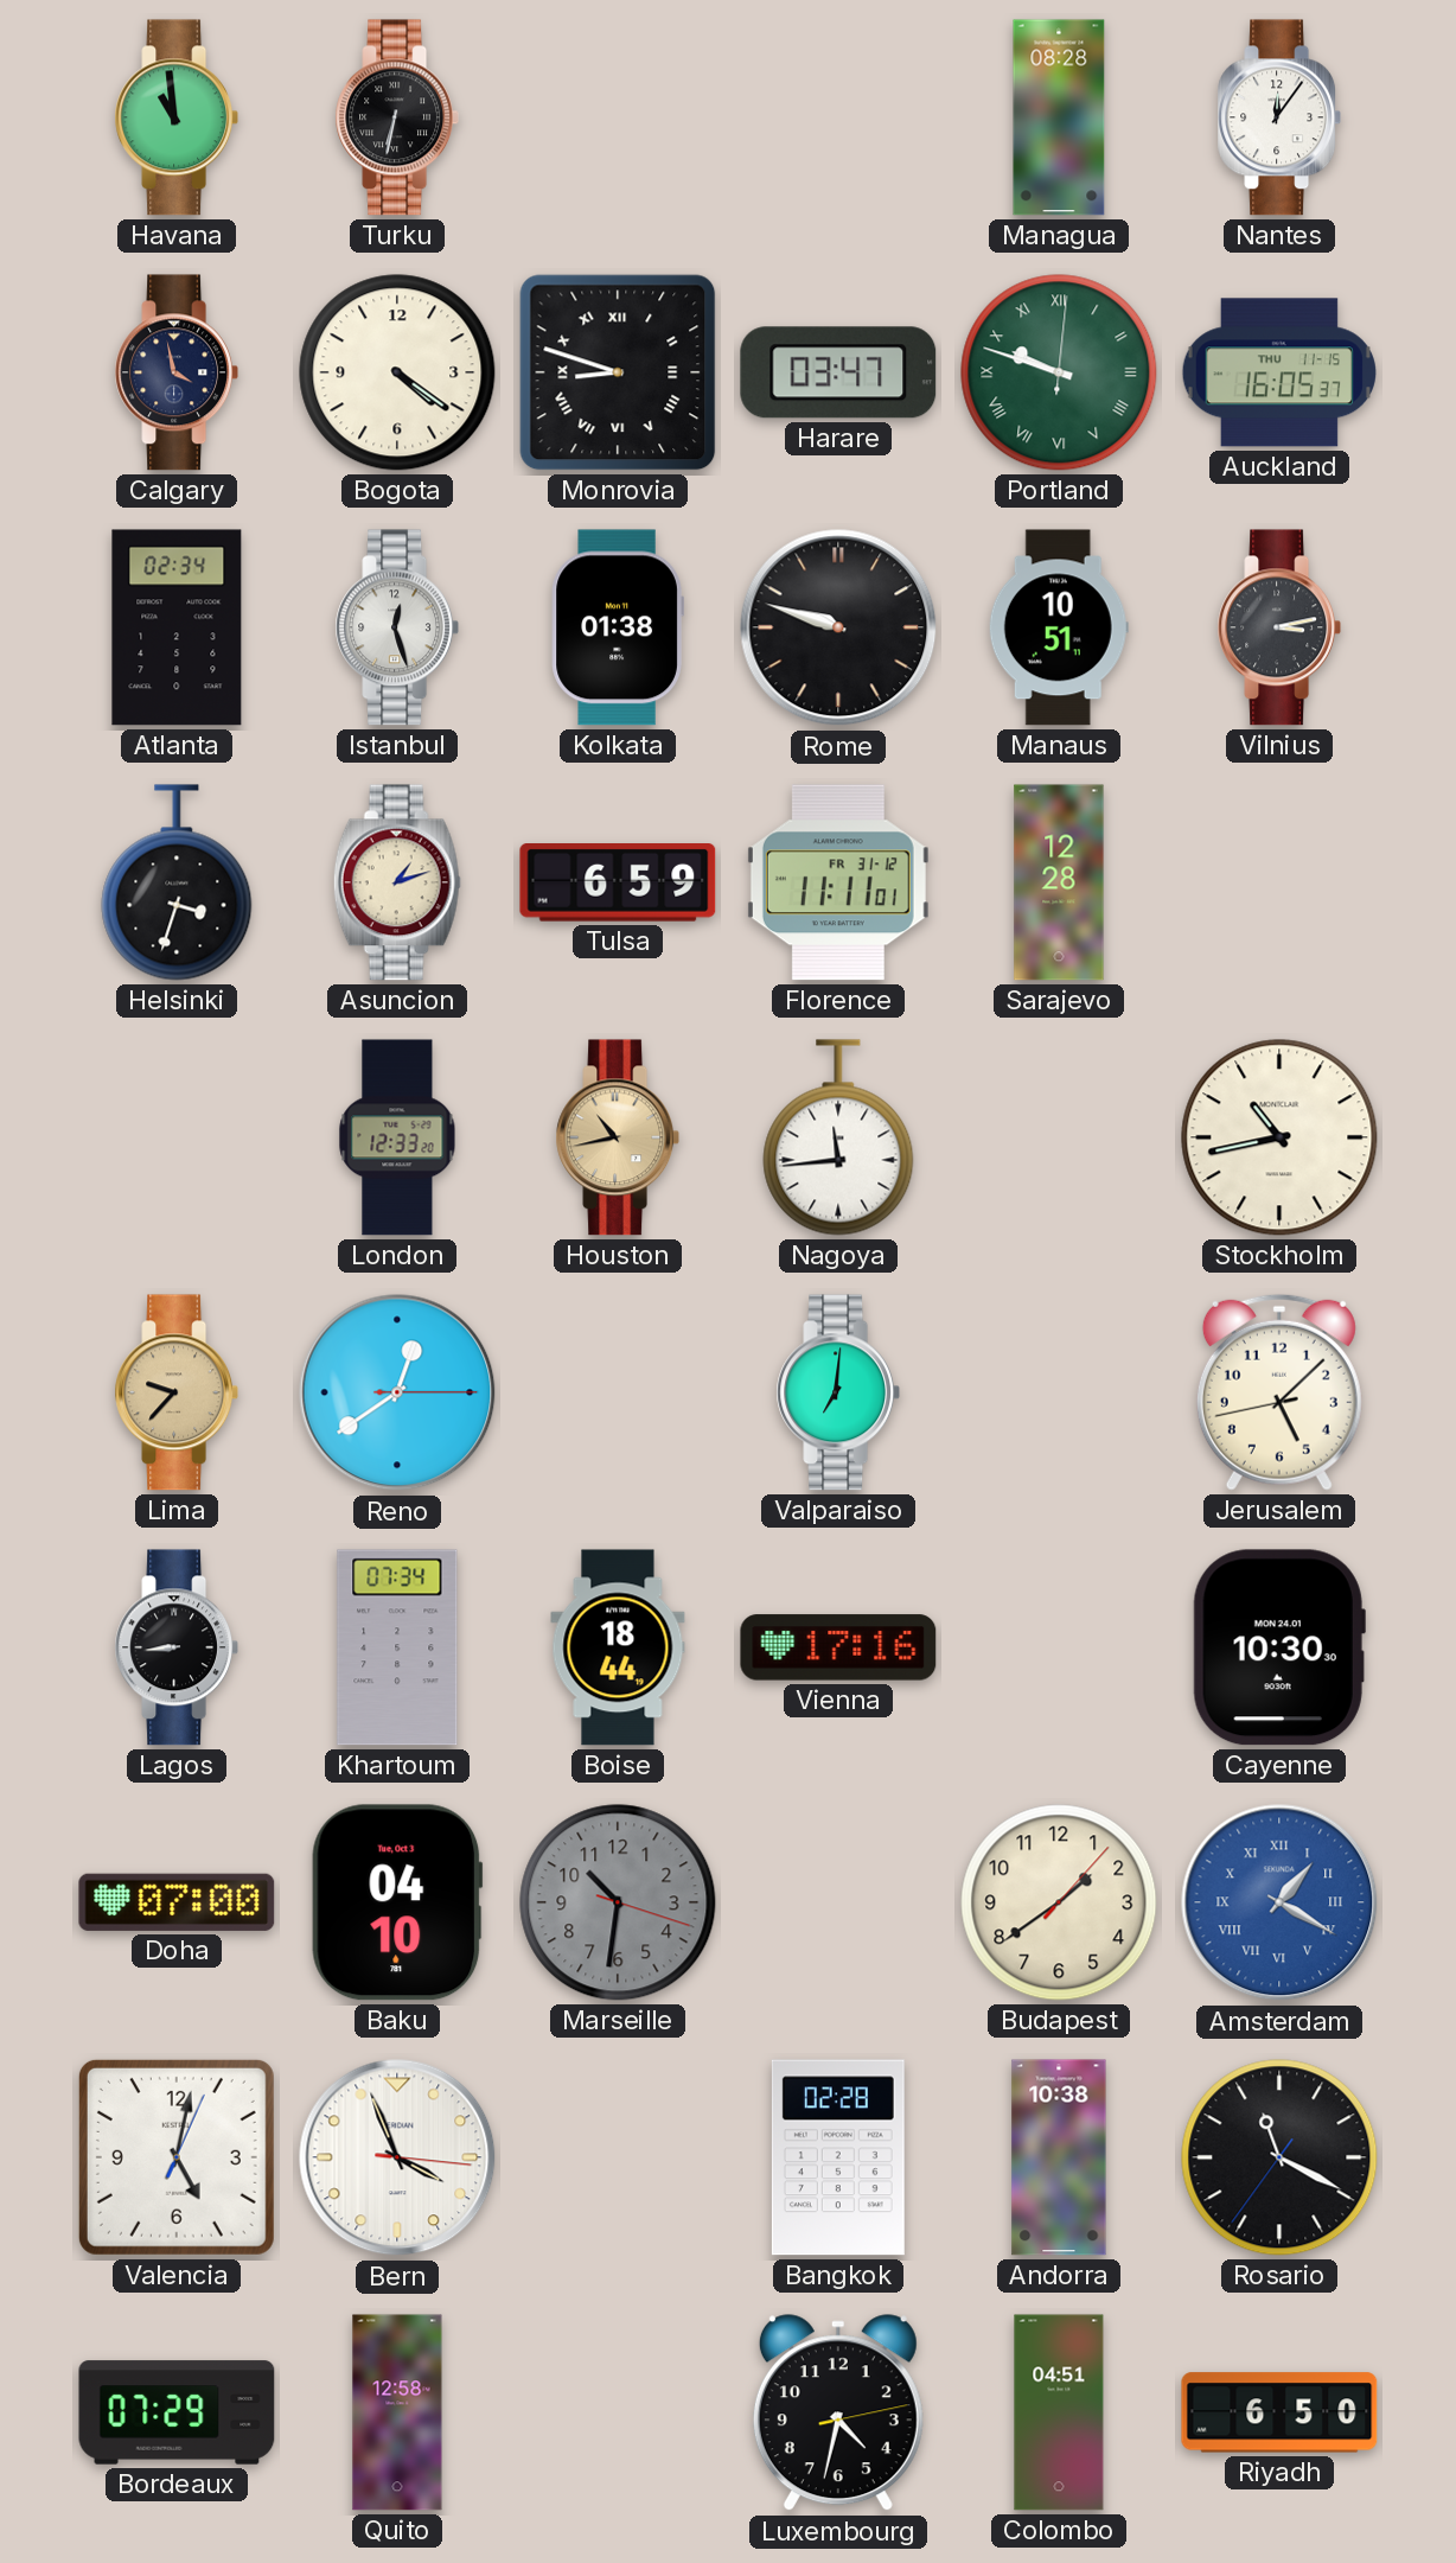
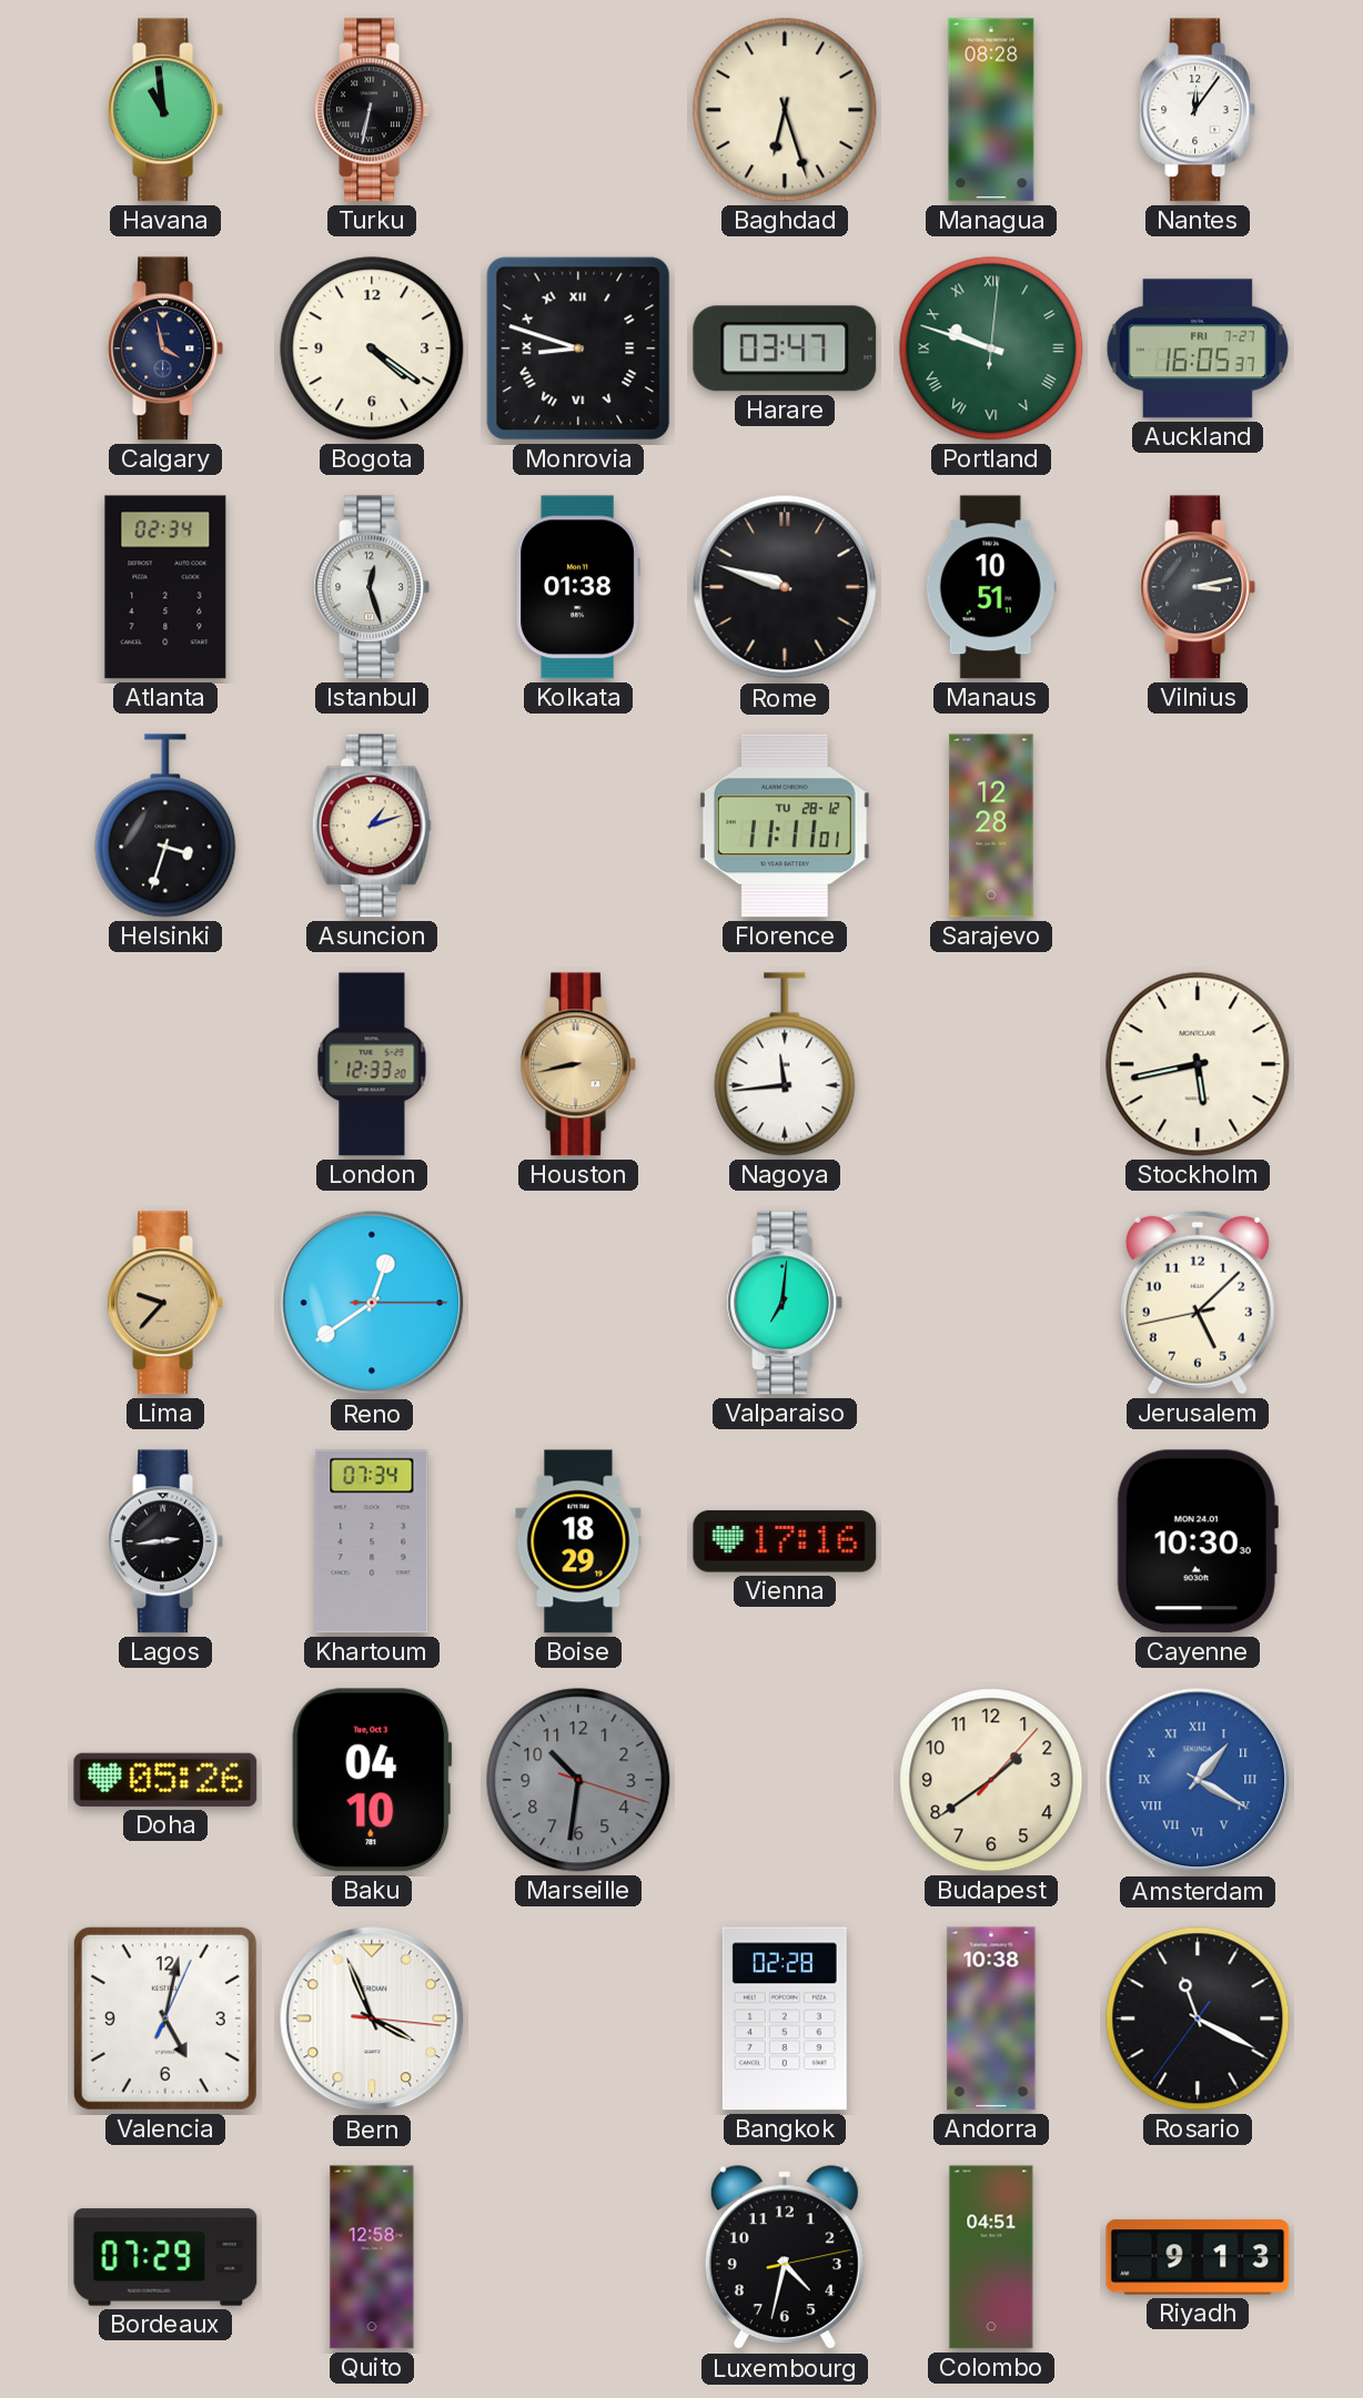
Baghdad: none -> 6:27
Auckland date: THU 11-15 -> FRI 7-27
Tulsa: 6:59 -> none
Florence date: FR 31-12 -> TU 28-12
Houston: 10:43 -> 8:43
Stockholm: 10:43 -> 5:43
Lagos: 8:44 -> 2:44
Boise: 18:44 -> 18:29
Doha: 07:00 -> 05:26
Riyadh: 6:50 -> 9:13
